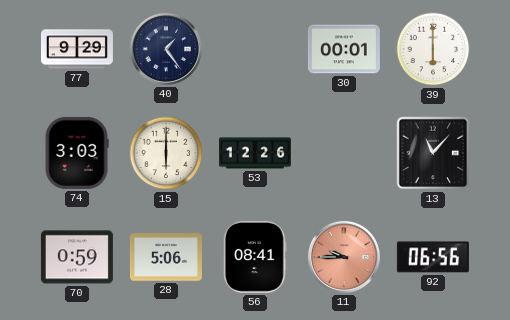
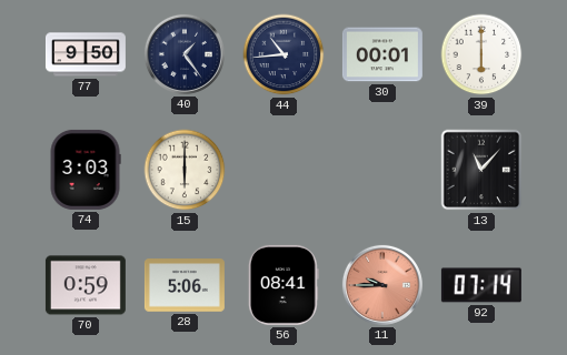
77: 9:29 -> 9:50
44: none -> 10:44
53: 12:26 -> none
92: 06:56 -> 07:14
